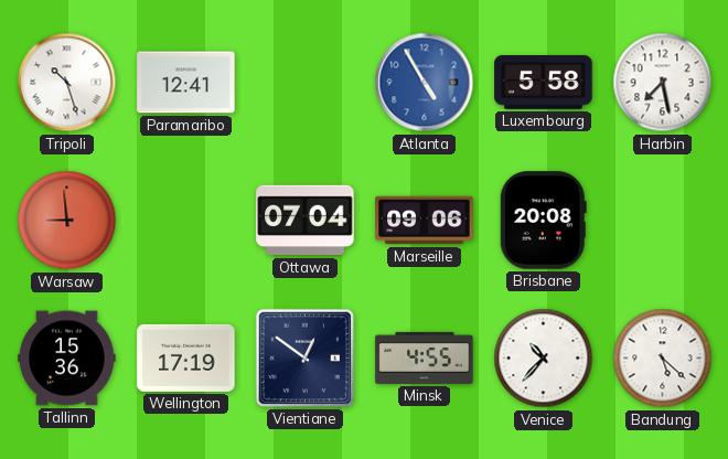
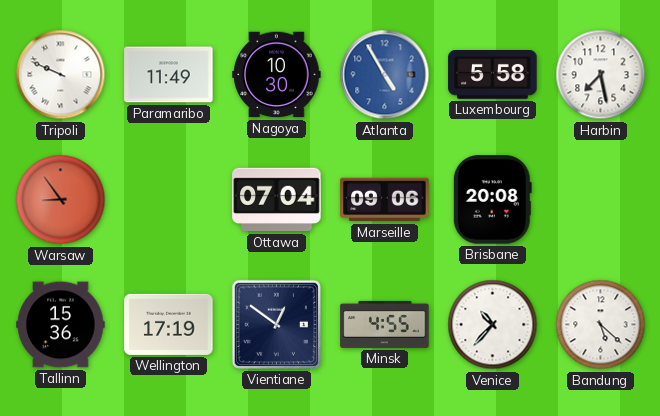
Tripoli: 10:27 -> 9:49
Paramaribo: 12:41 -> 11:49
Nagoya: none -> 10:30
Warsaw: 8:59 -> 8:54
